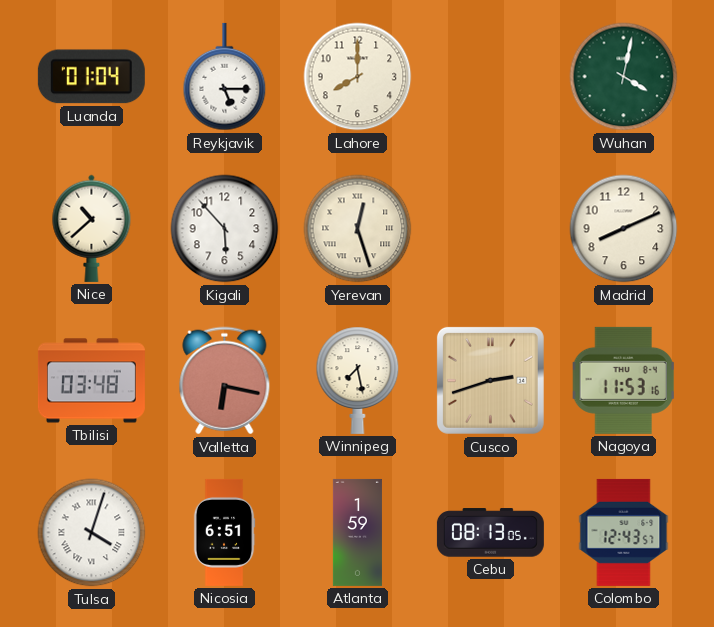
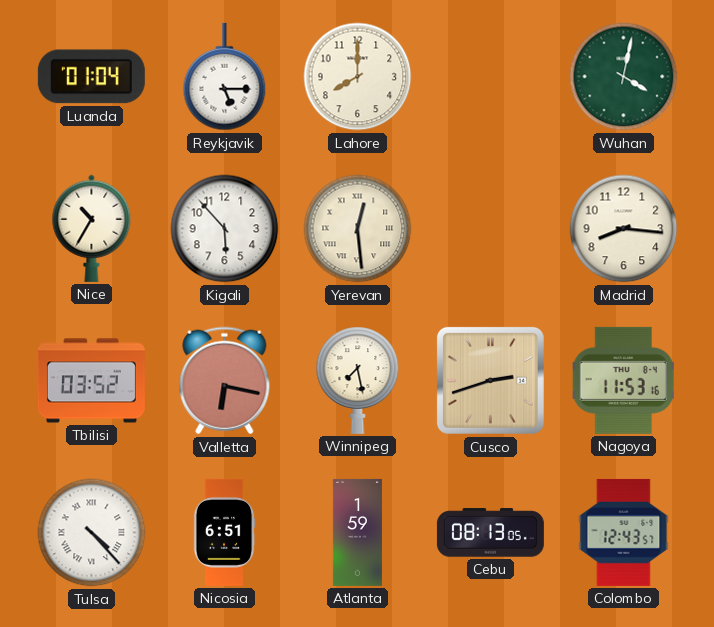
Nice: 10:38 -> 10:35
Yerevan: 12:27 -> 12:29
Madrid: 8:11 -> 8:16
Tbilisi: 03:48 -> 03:52
Tulsa: 4:03 -> 4:23
